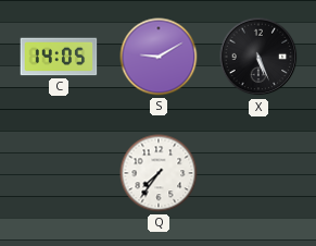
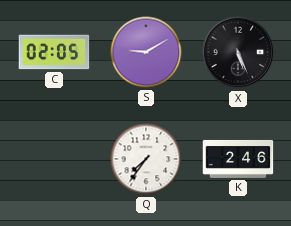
C: 14:05 -> 02:05
K: none -> 2:46
